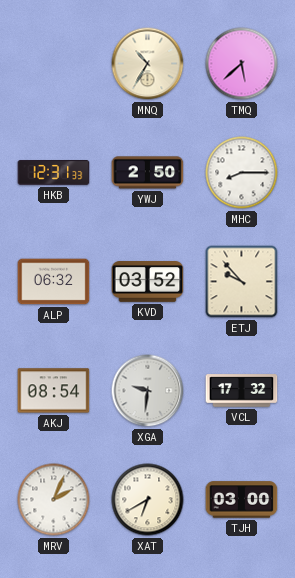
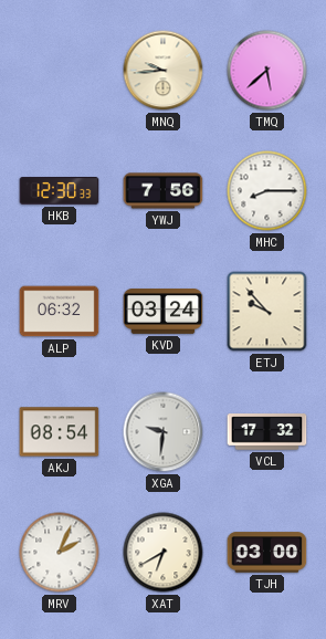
MNQ: 10:35 -> 9:44
HKB: 12:31 -> 12:30
YWJ: 2:50 -> 7:56
KVD: 03:52 -> 03:24
